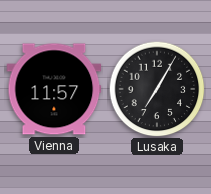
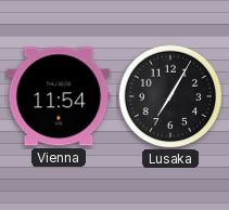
Vienna: 11:57 -> 11:54
